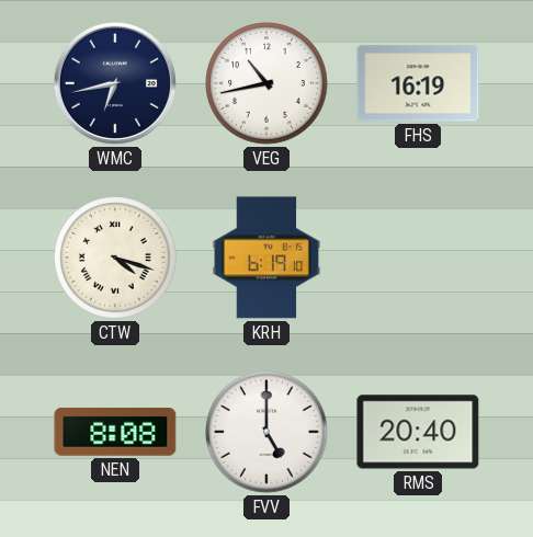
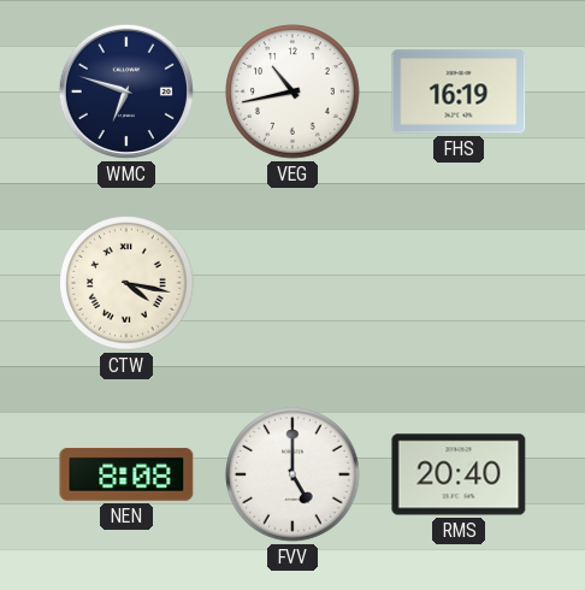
WMC: 6:43 -> 6:48
CTW: 4:18 -> 4:17
KRH: 6:19 -> none
